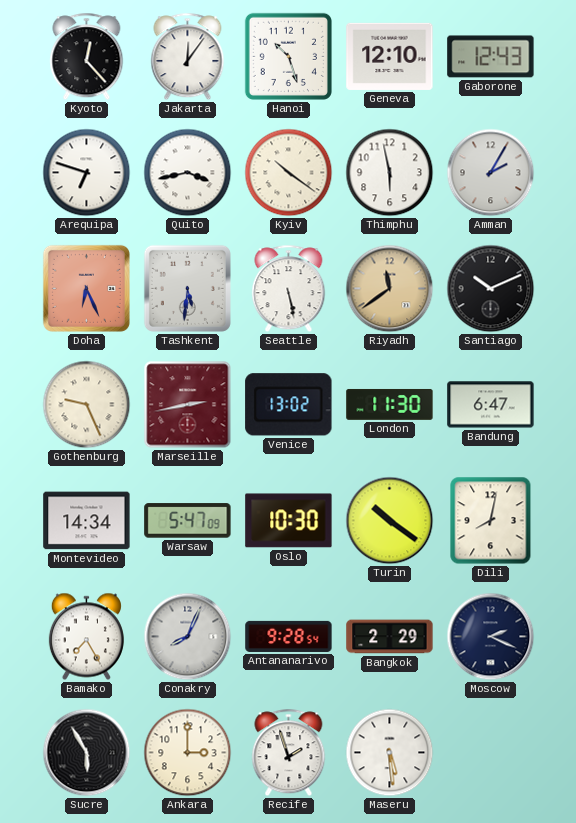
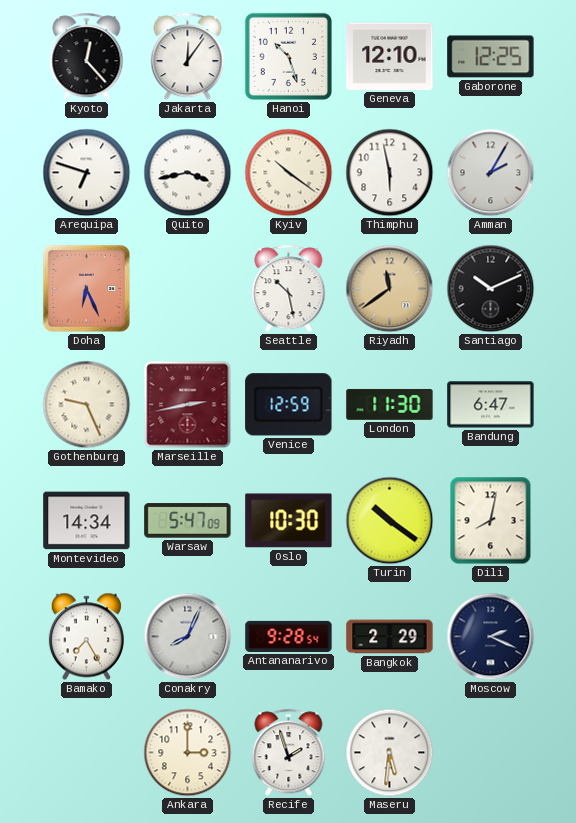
Gaborone: 12:43 -> 12:25
Tashkent: 5:31 -> none
Seattle: 5:28 -> 10:28
Venice: 13:02 -> 12:59
Sucre: 5:55 -> none
Maseru: 5:29 -> 5:31
